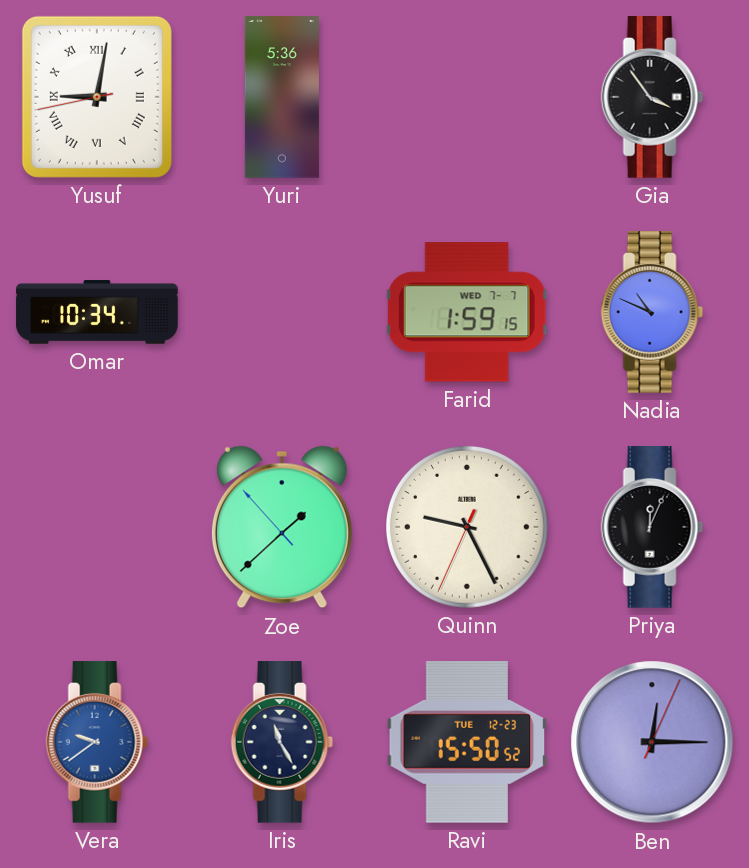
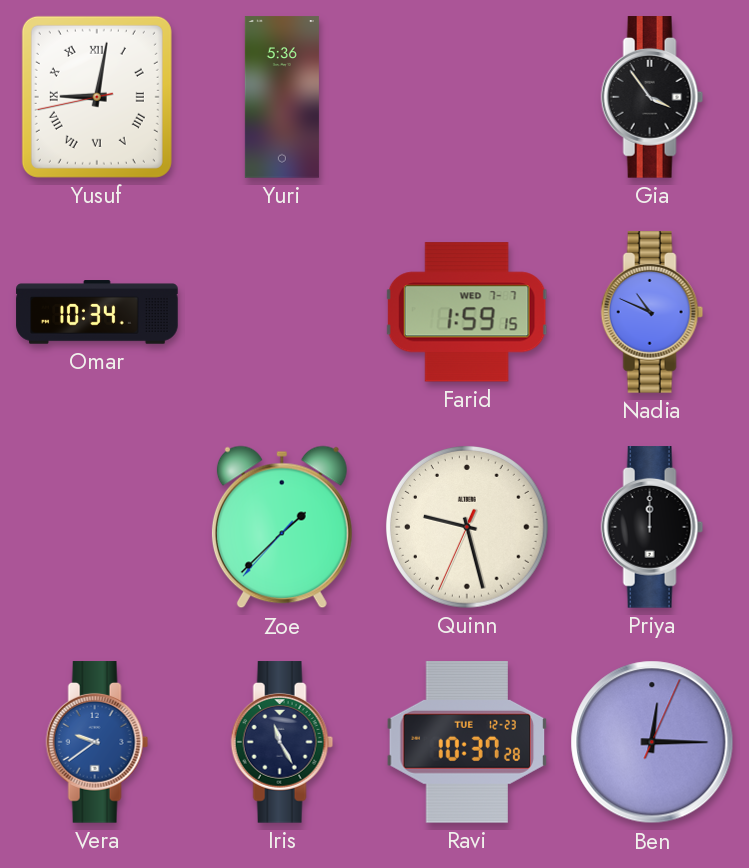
Zoe: 1:37:53 -> 1:37:37
Quinn: 9:25 -> 9:27
Priya: 12:04 -> 12:00
Ravi: 15:50 -> 10:37
